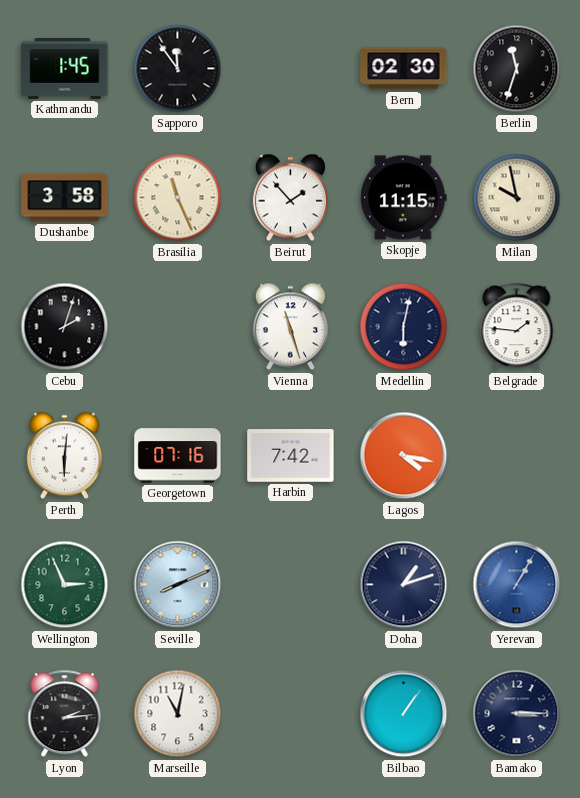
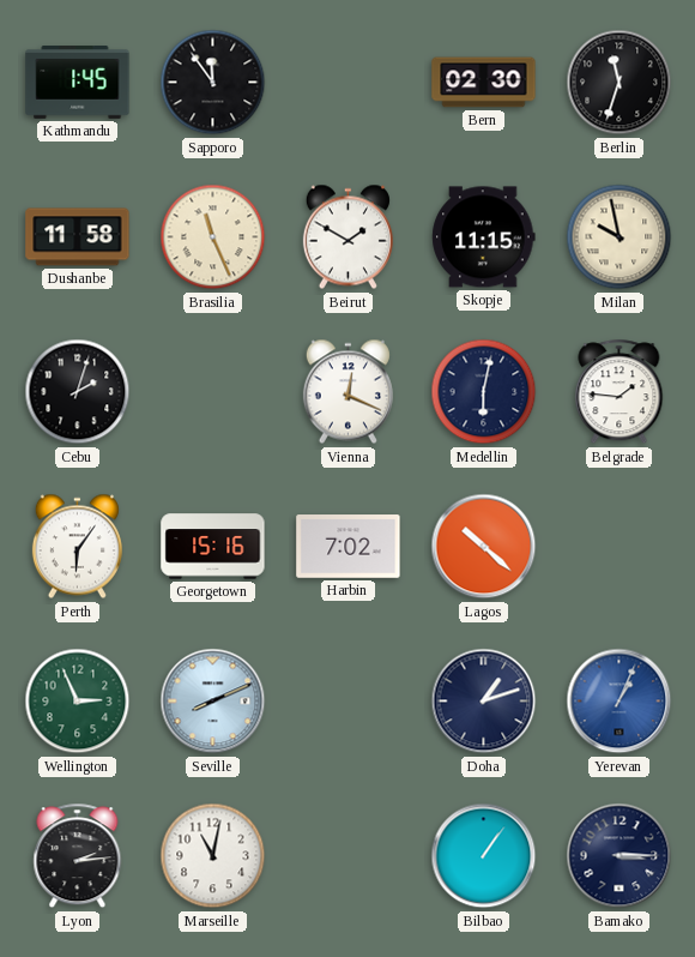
Dushanbe: 3:58 -> 11:58
Beirut: 1:53 -> 1:50
Vienna: 11:27 -> 12:19
Perth: 6:01 -> 6:06
Georgetown: 07:16 -> 15:16
Harbin: 7:42 -> 7:02
Lagos: 4:17 -> 10:22
Yerevan: 1:05 -> 1:04
